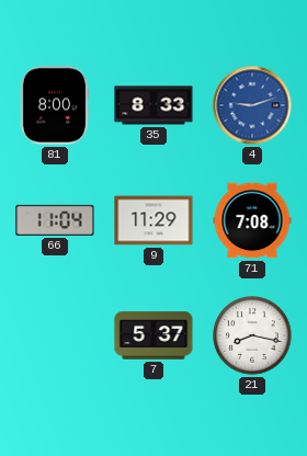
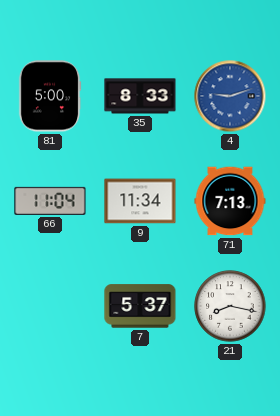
81: 8:00 -> 5:00
9: 11:29 -> 11:34
71: 7:08 -> 7:13
